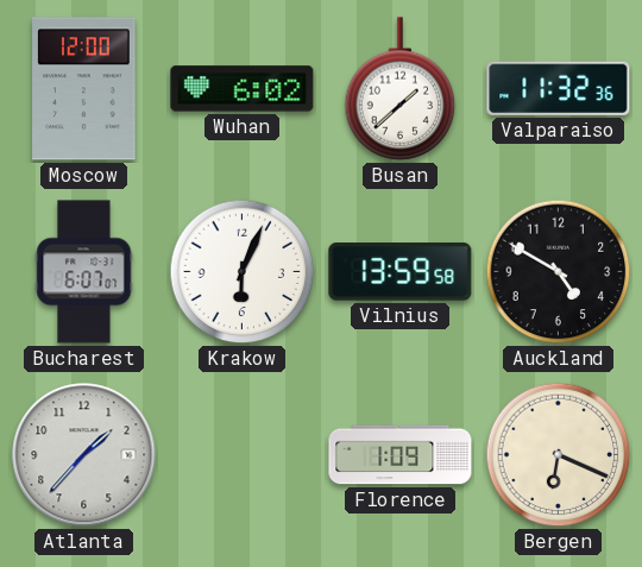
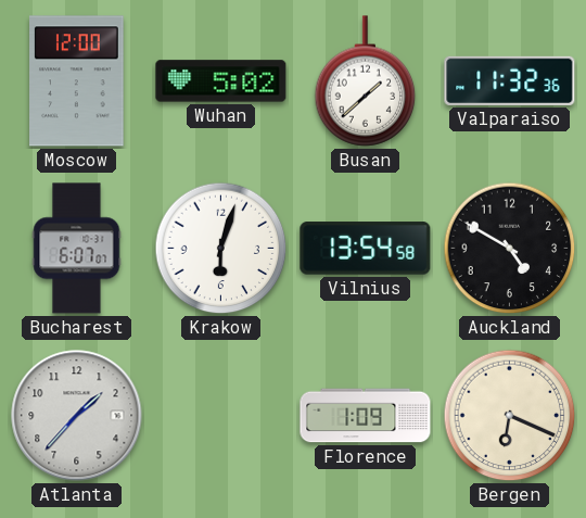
Wuhan: 6:02 -> 5:02
Krakow: 6:04 -> 6:03
Vilnius: 13:59 -> 13:54
